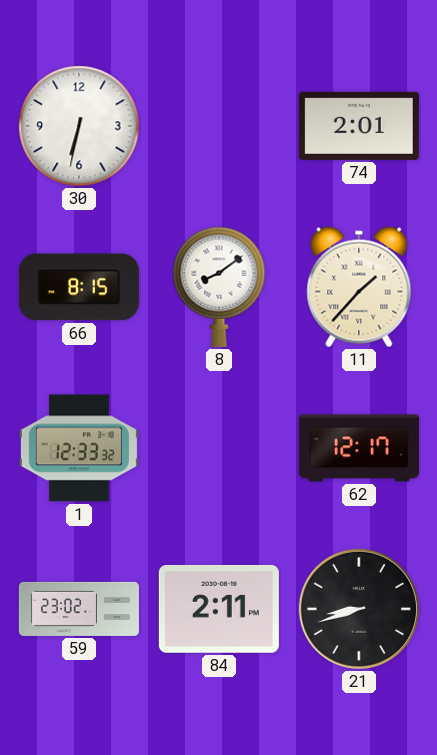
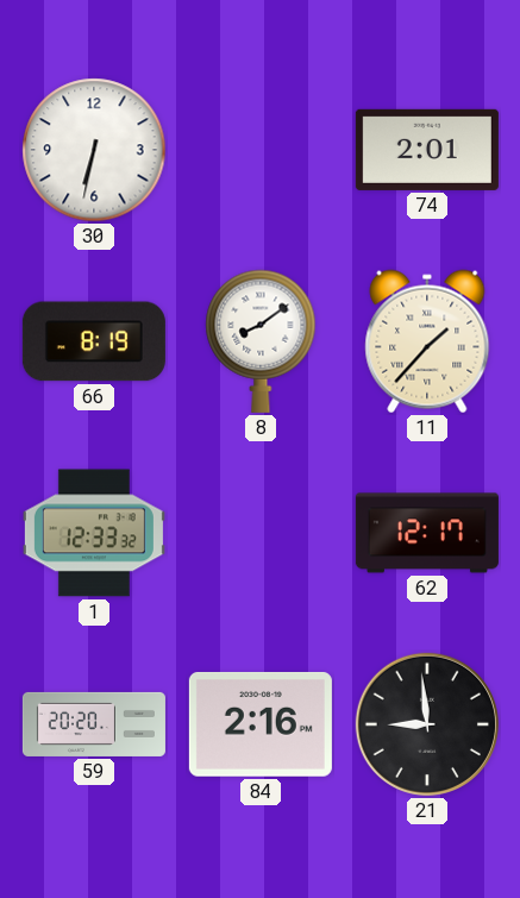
66: 8:15 -> 8:19
59: 23:02 -> 20:20
84: 2:11 -> 2:16
21: 8:42 -> 8:59
